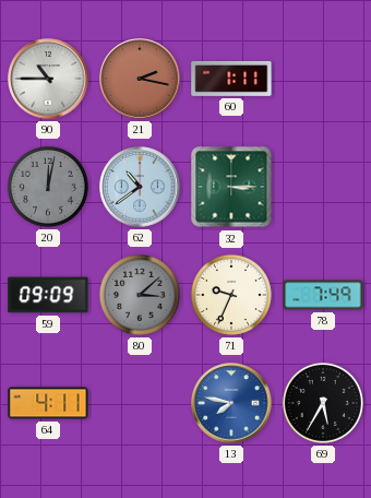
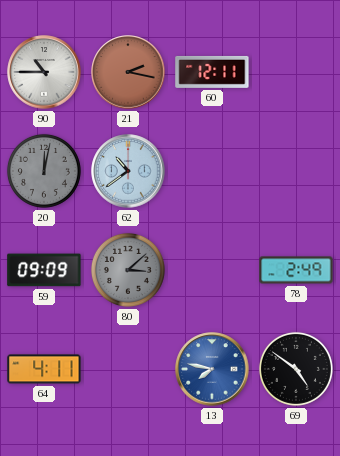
60: 1:11 -> 12:11
32: 3:15 -> none
71: 9:34 -> none
78: 7:49 -> 2:49
69: 5:35 -> 4:51
